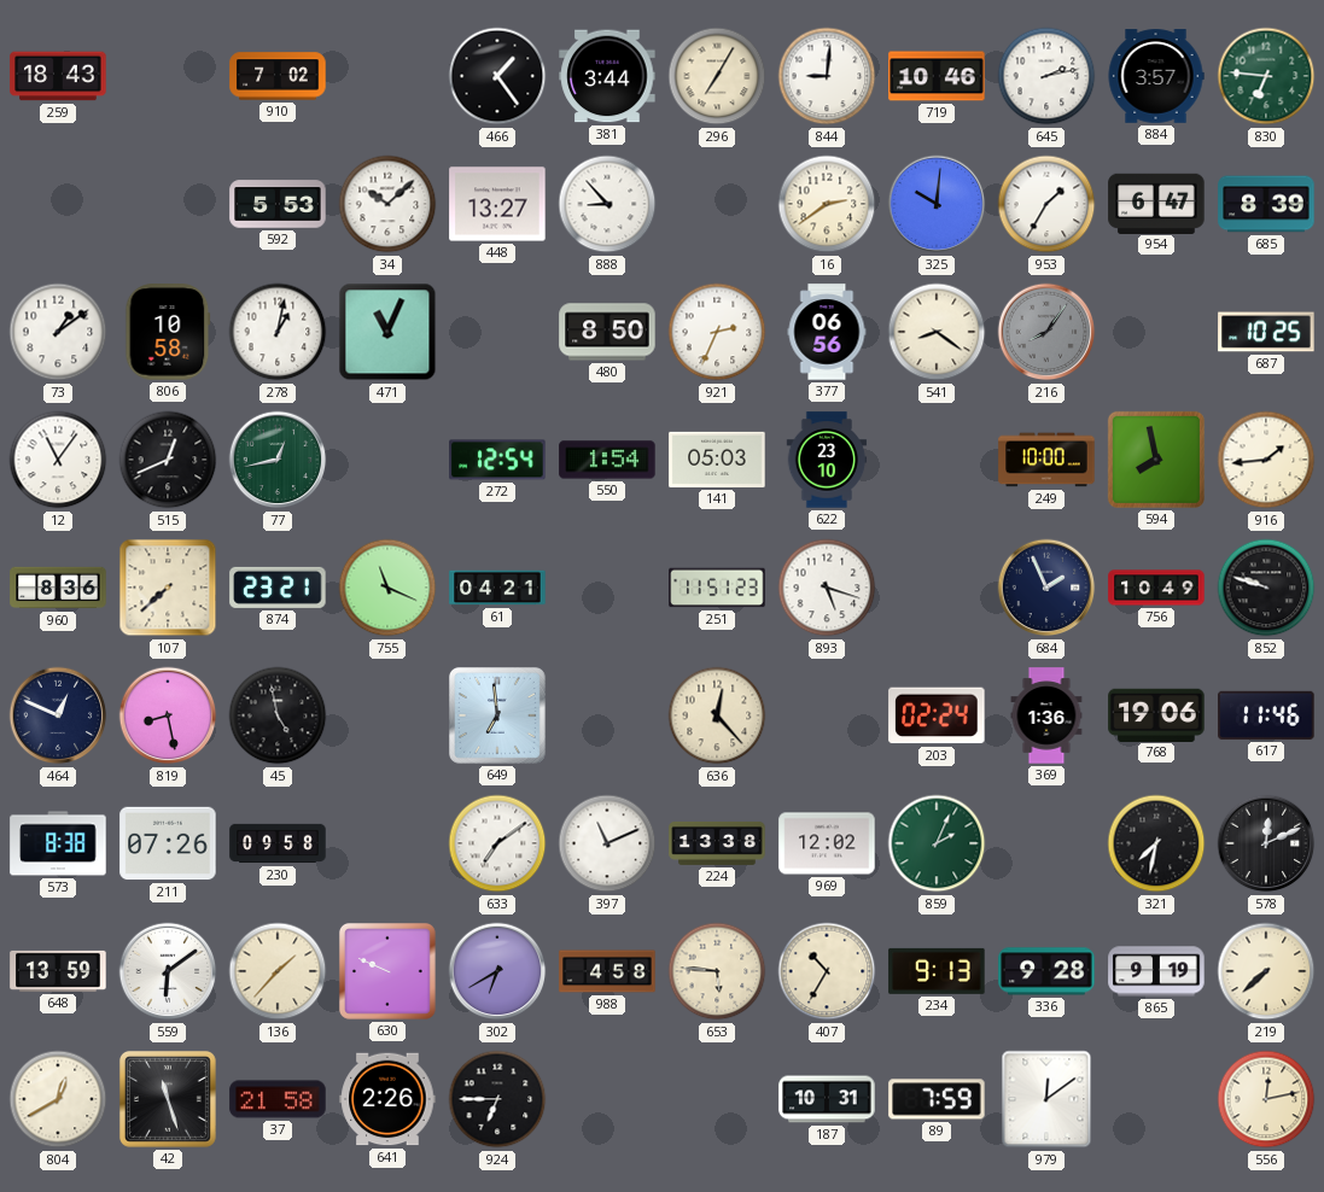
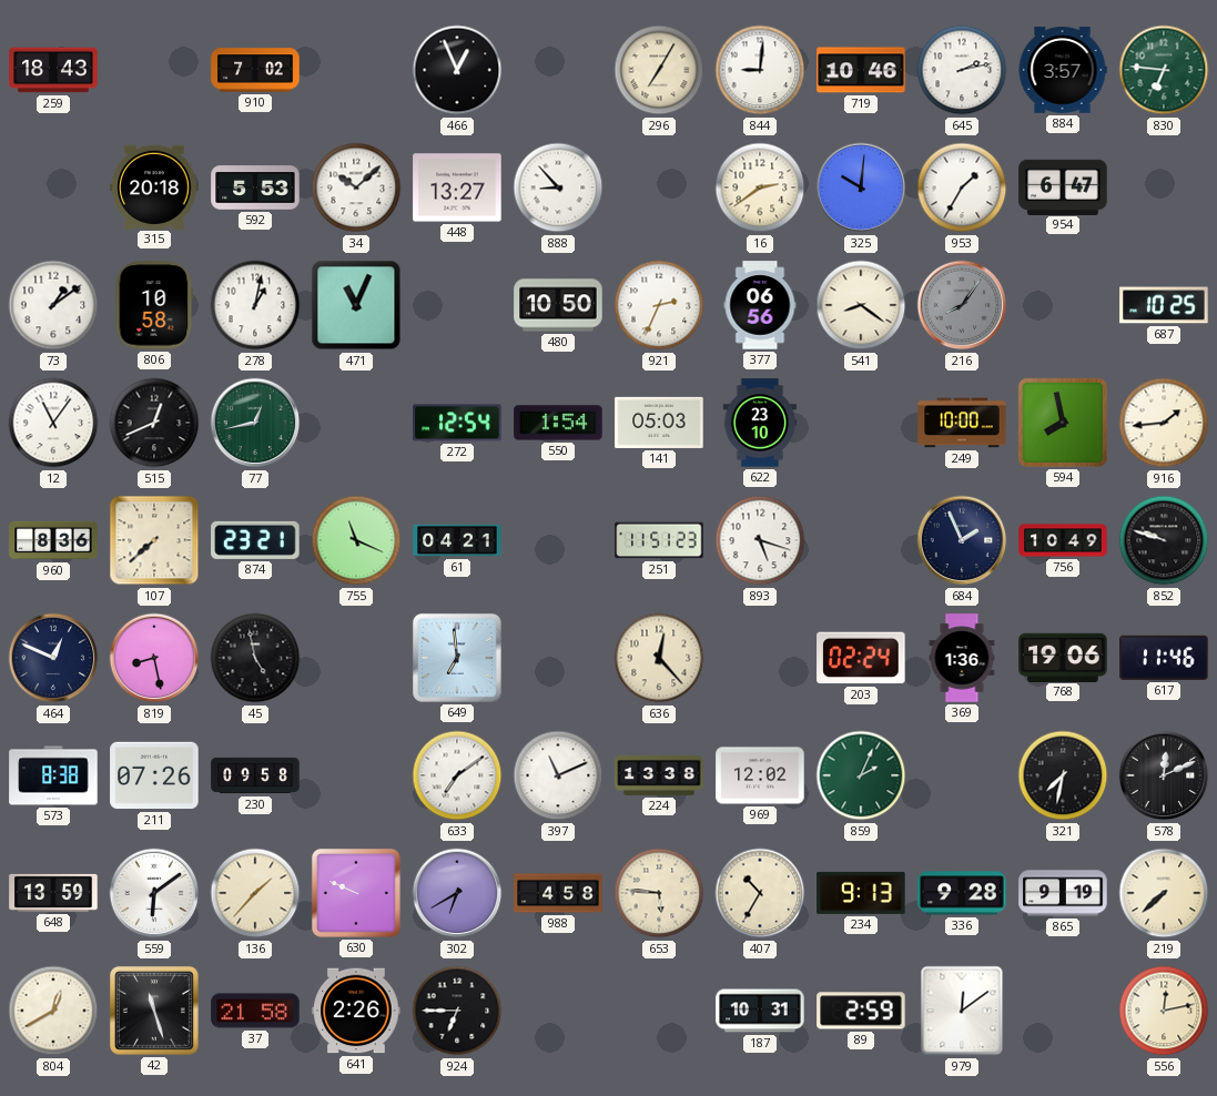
466: 1:24 -> 12:56
381: 3:44 -> none
315: none -> 20:18
685: 8:39 -> none
480: 8:50 -> 10:50
89: 7:59 -> 2:59
